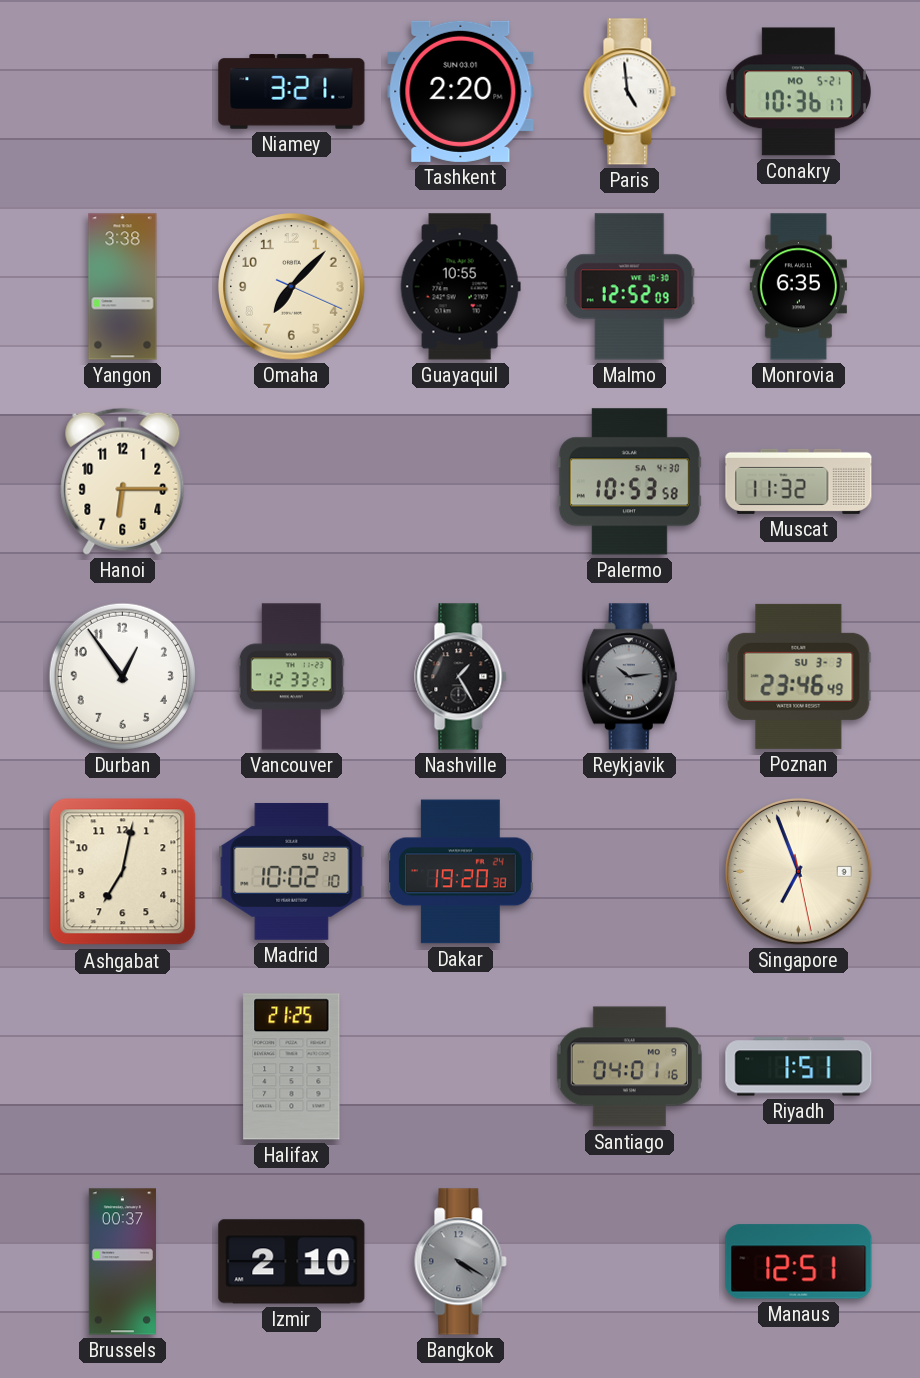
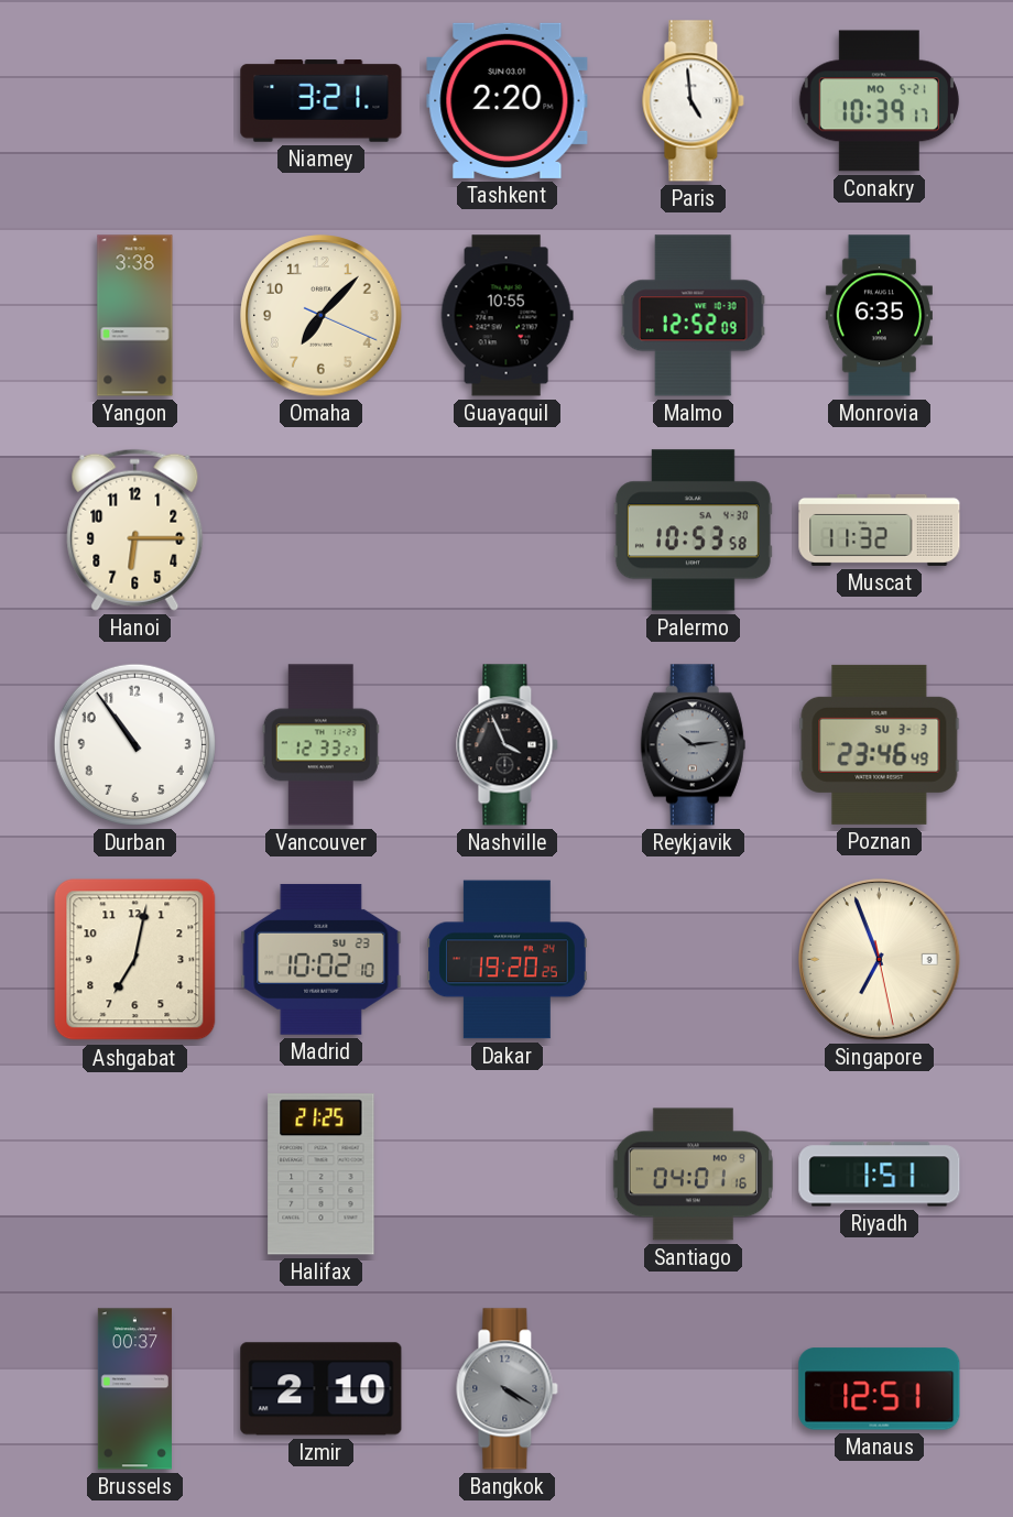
Conakry: 10:36 -> 10:39
Durban: 12:54 -> 10:54
Nashville: 1:25 -> 3:56
Dakar: 19:20:38 -> 19:20:25
